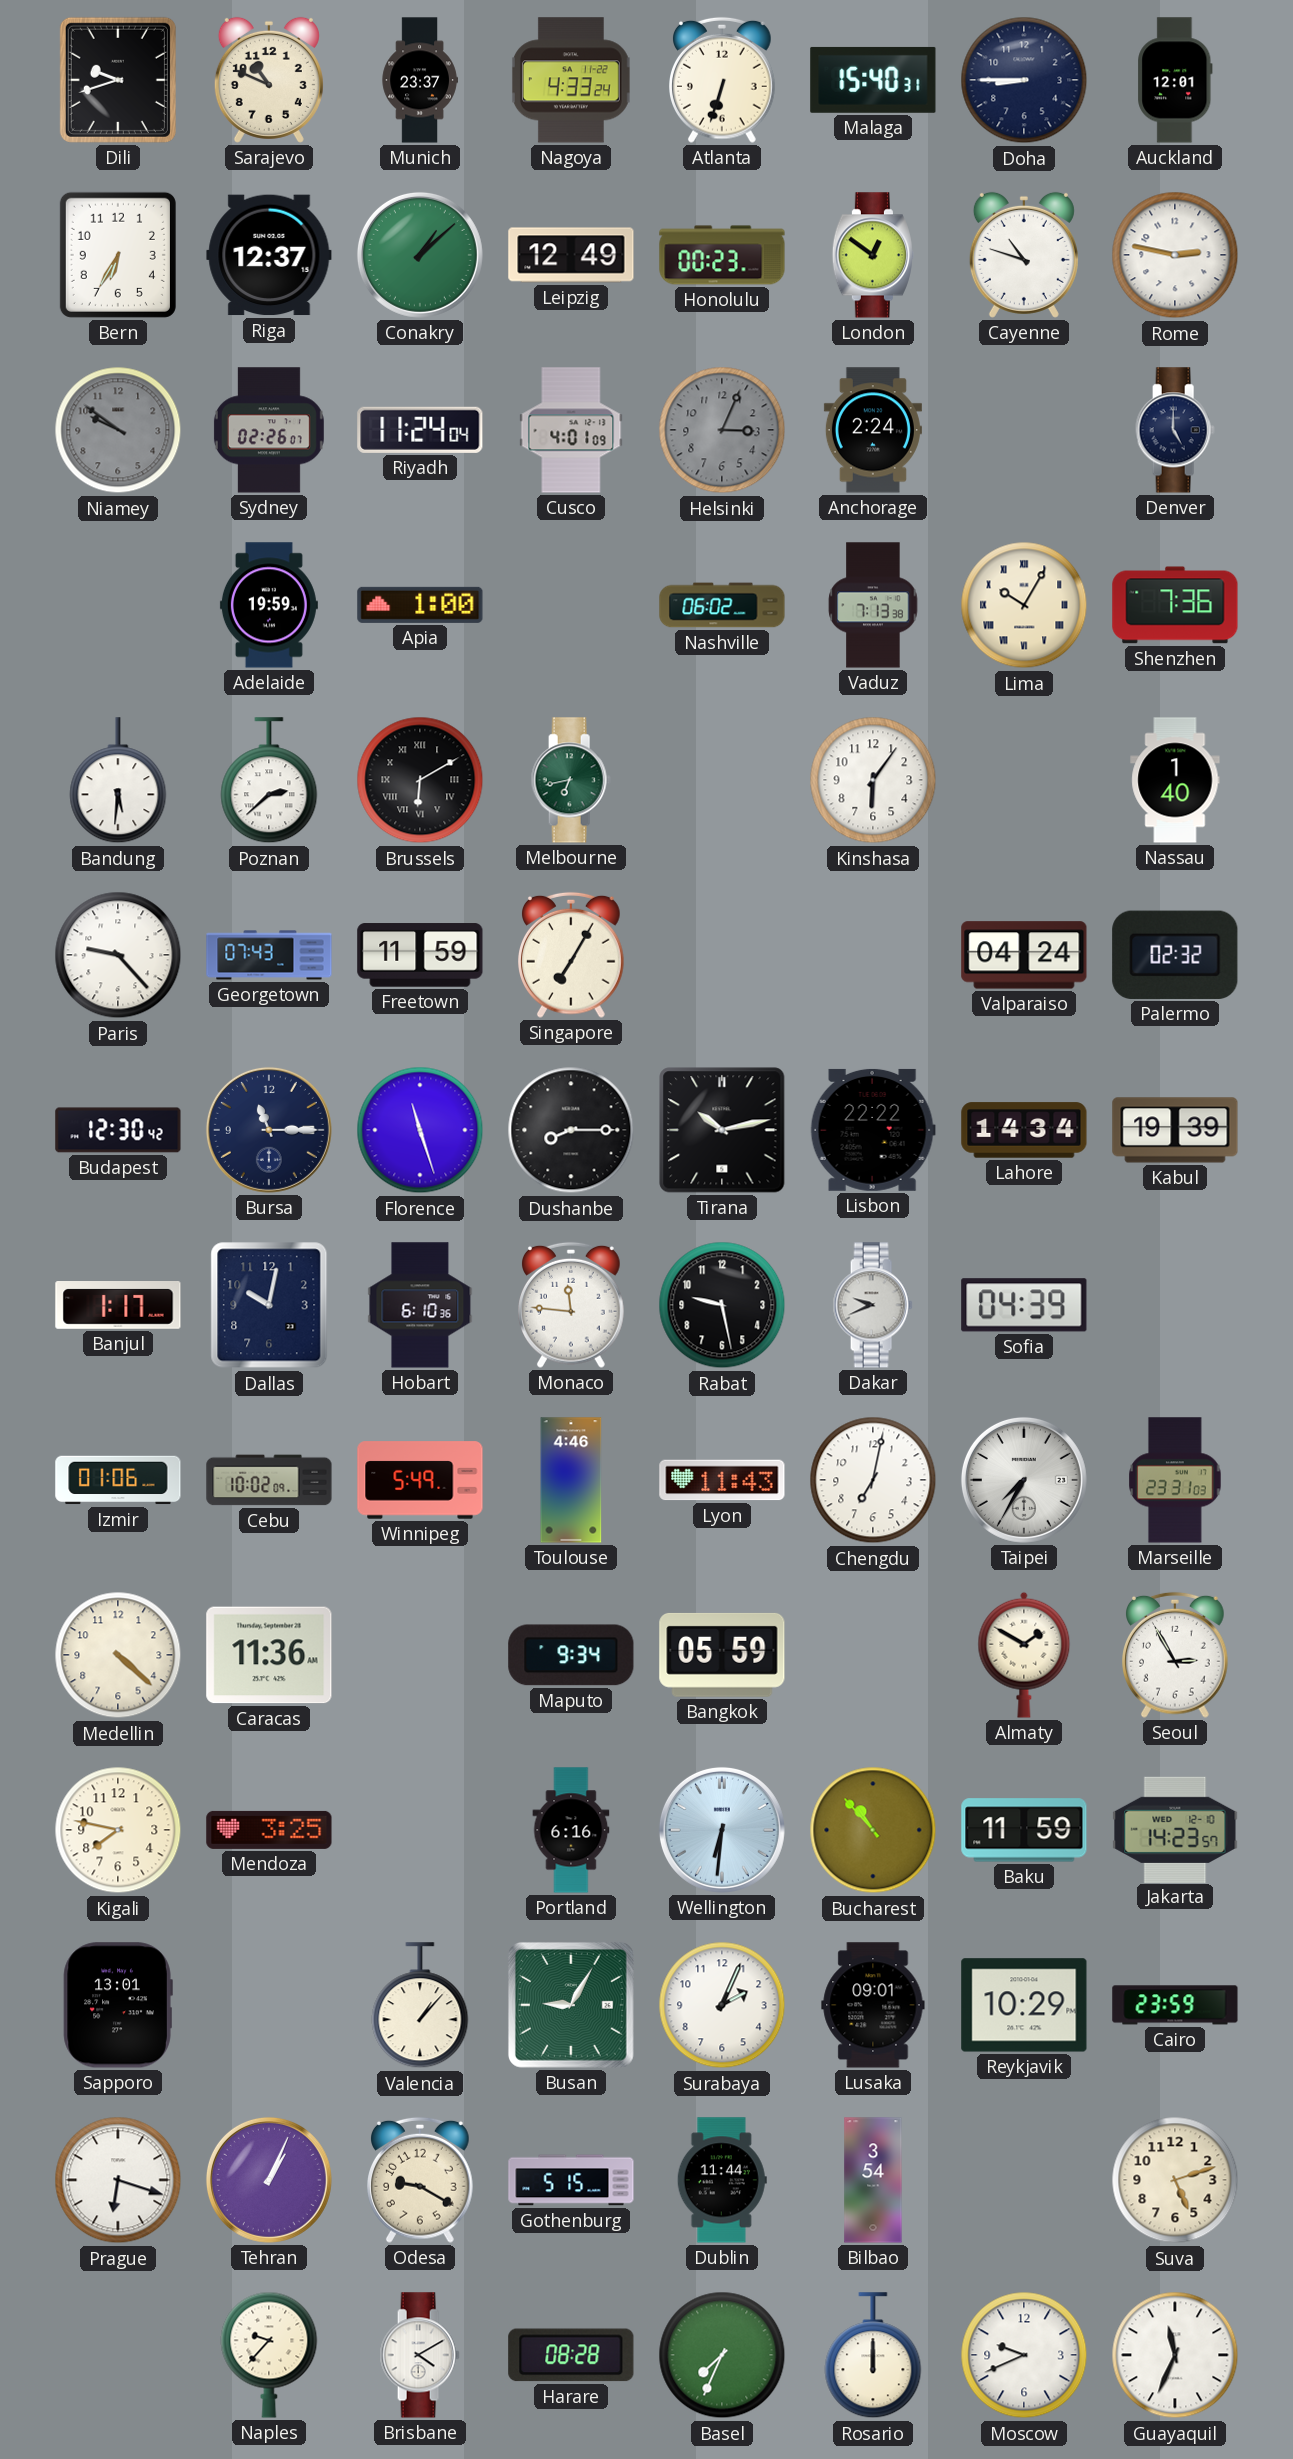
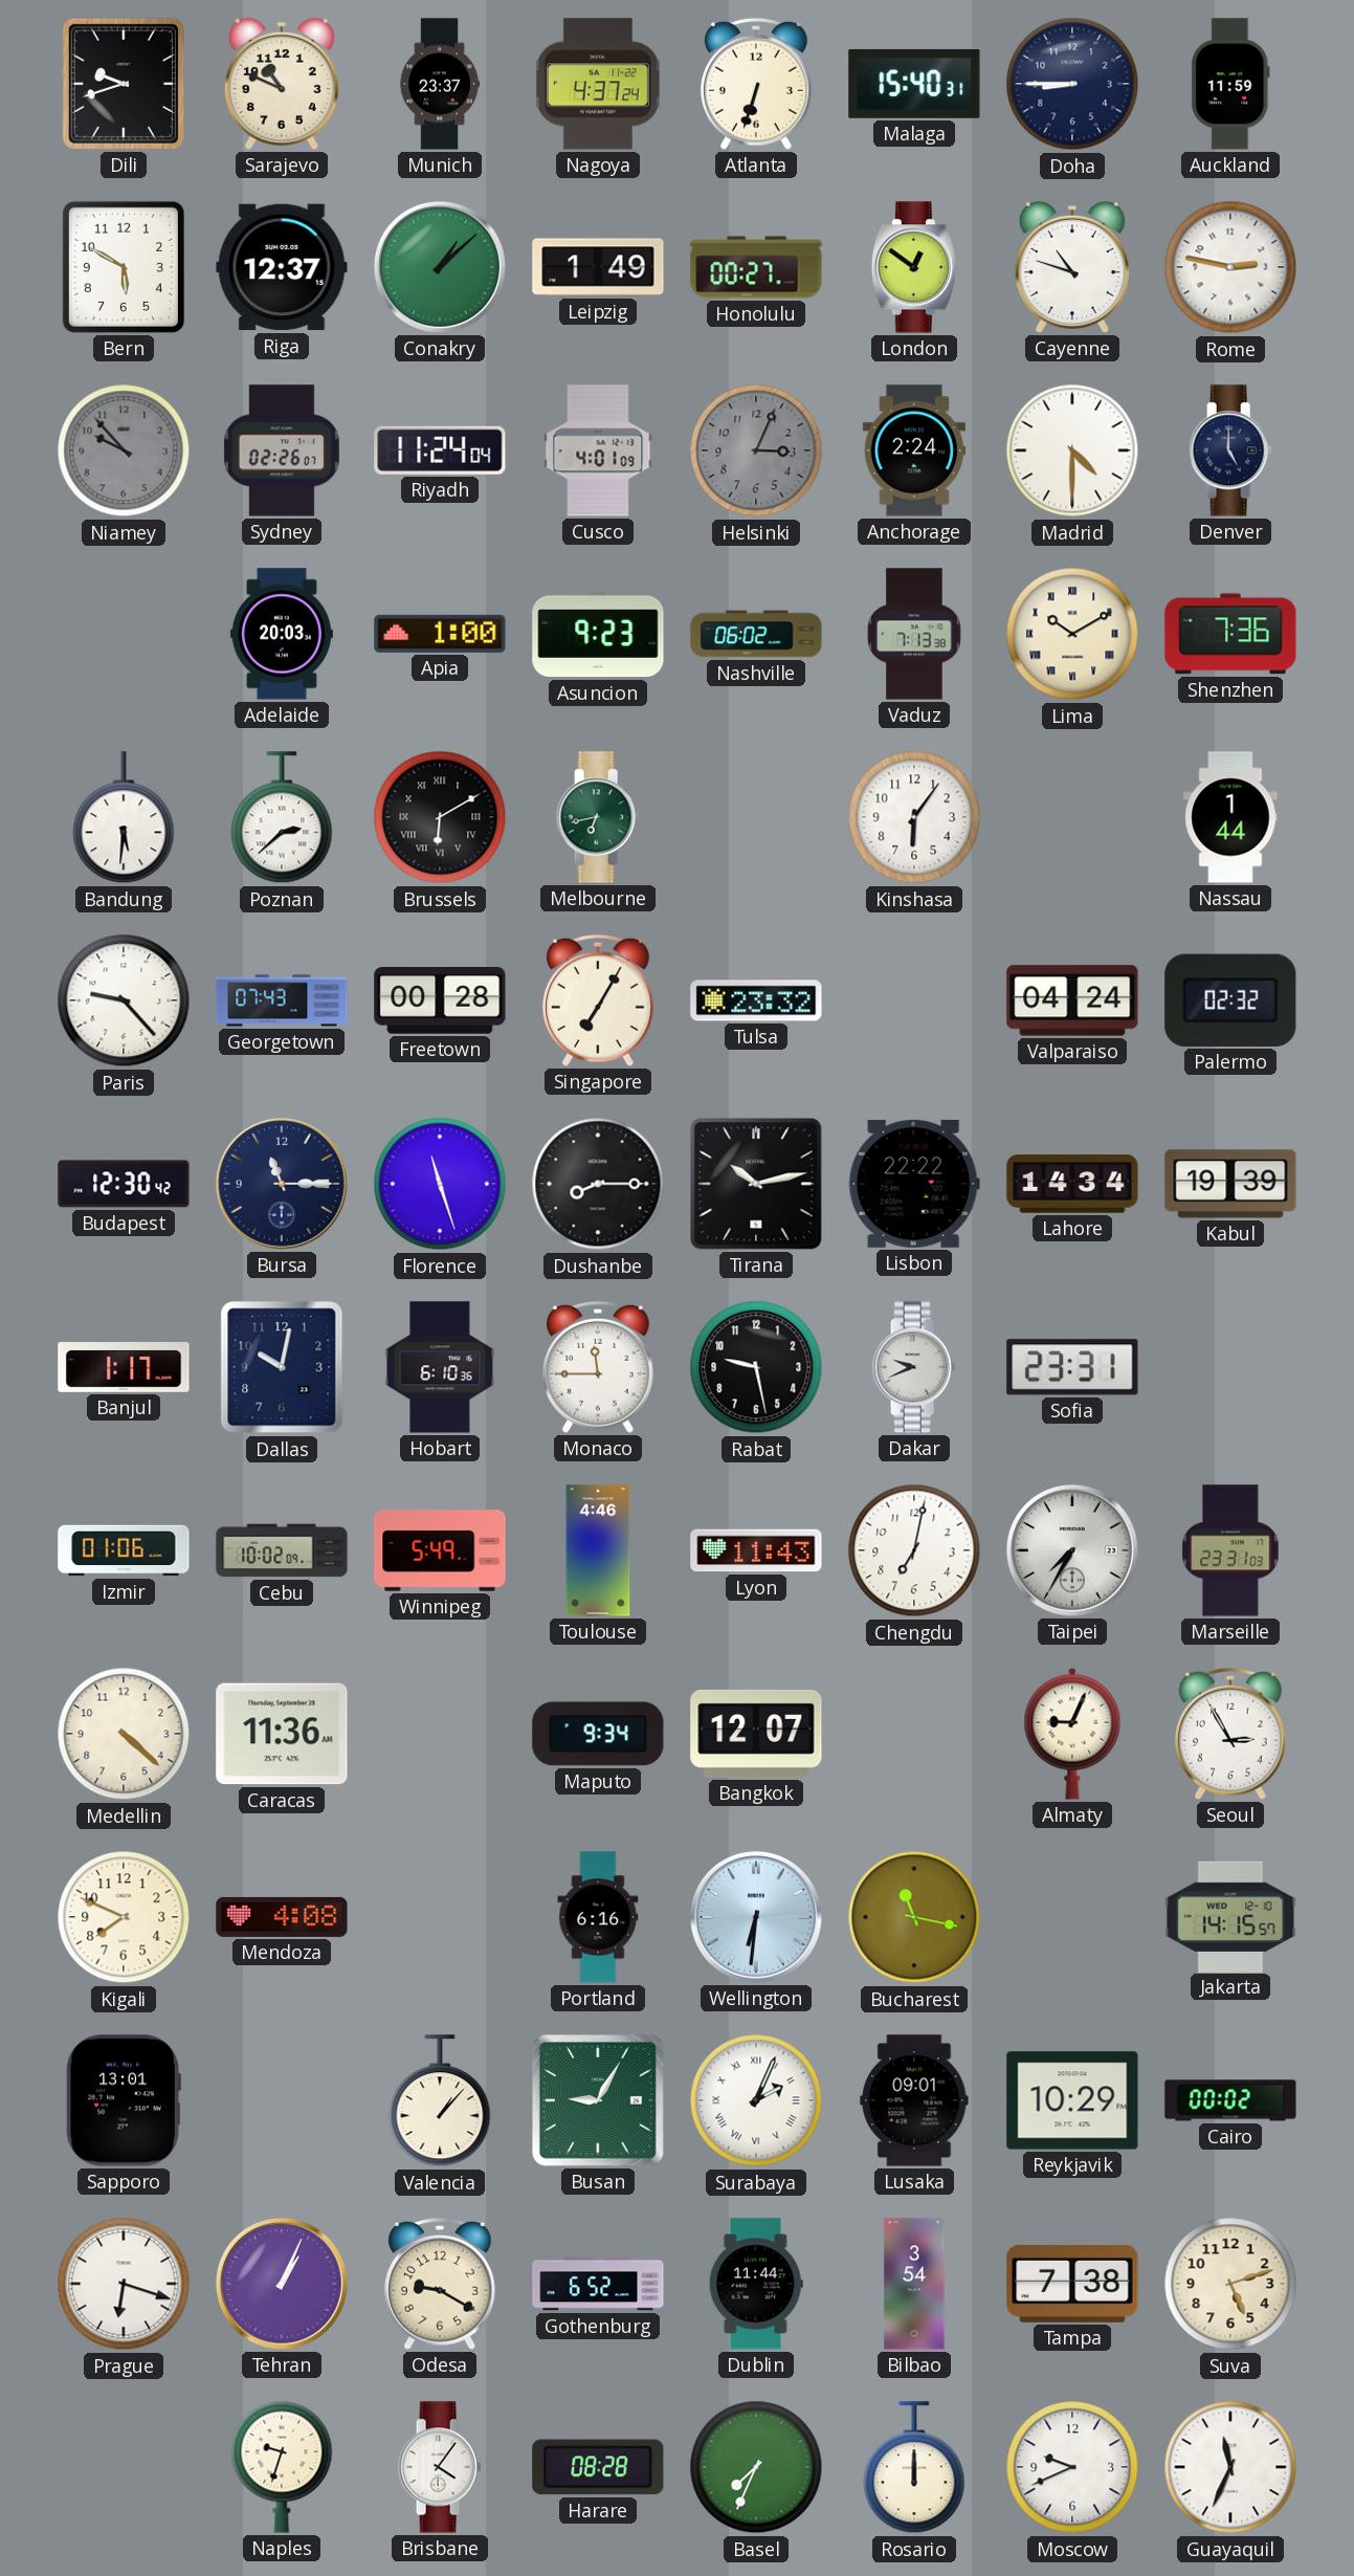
Nagoya: 4:33 -> 4:37
Auckland: 12:01 -> 11:59
Bern: 6:35 -> 5:50
Leipzig: 12:49 -> 1:49
Honolulu: 00:23 -> 00:27
Niamey: 9:51 -> 9:53
Madrid: none -> 4:30
Adelaide: 19:59 -> 20:03
Asuncion: none -> 9:23
Lima: 10:05 -> 10:10
Nassau: 1:40 -> 1:44
Freetown: 11:59 -> 00:28
Tulsa: none -> 23:32
Monaco: 11:46 -> 11:45
Sofia: 04:39 -> 23:31
Bangkok: 05:59 -> 12:07
Almaty: 1:50 -> 9:04
Kigali: 7:47 -> 7:49
Mendoza: 3:25 -> 4:08
Bucharest: 10:53 -> 11:17
Baku: 11:59 -> none
Jakarta: 14:23 -> 14:15
Surabaya numerals: Arabic -> Roman
Cairo: 23:59 -> 00:02
Gothenburg: 5:15 -> 6:52
Tampa: none -> 7:38
Naples: 9:37 -> 9:33
Brisbane: 4:10 -> 4:06
